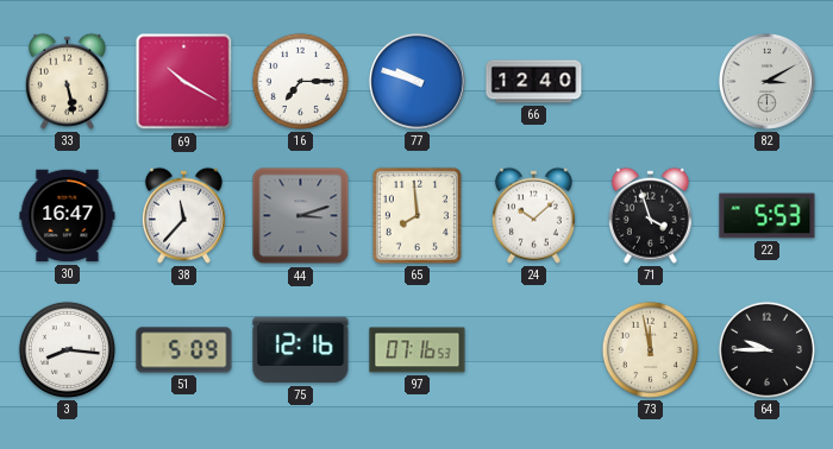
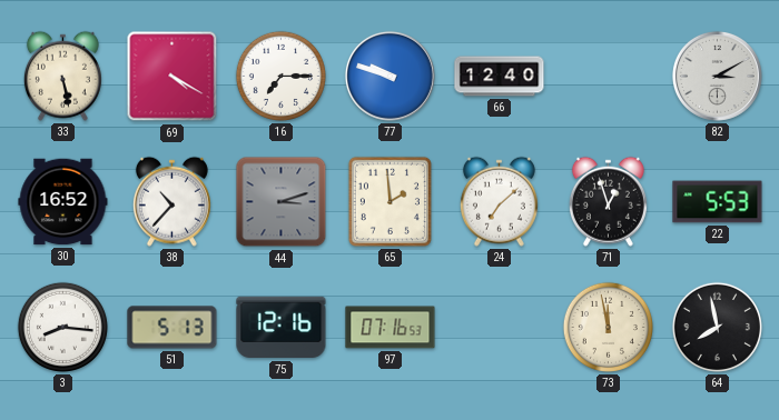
69: 10:20 -> 4:20
30: 16:47 -> 16:52
38: 11:37 -> 10:37
65: 7:59 -> 1:59
24: 10:08 -> 7:08
71: 3:57 -> 12:57
51: 5:09 -> 5:13
64: 9:45 -> 7:58
